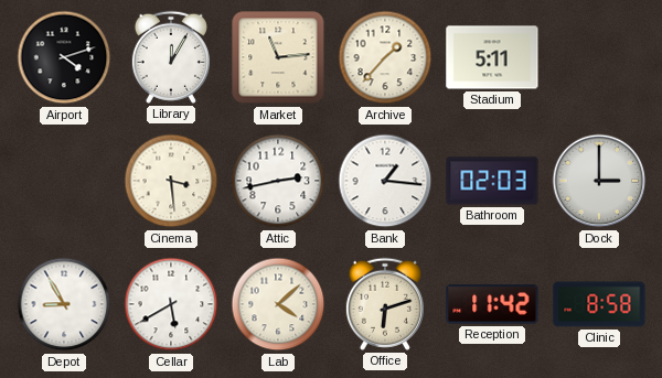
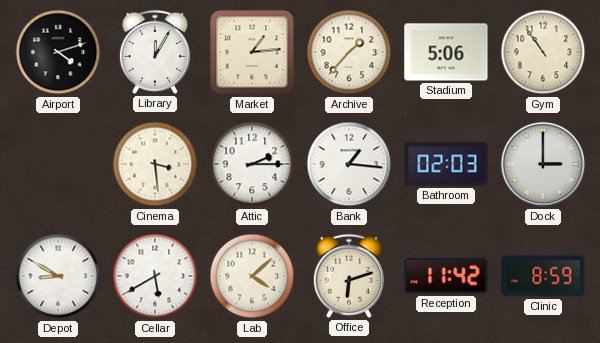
Market: 11:14 -> 1:14
Stadium: 5:11 -> 5:06
Gym: none -> 10:54
Attic: 2:43 -> 2:15
Depot: 8:55 -> 8:50
Clinic: 8:58 -> 8:59
